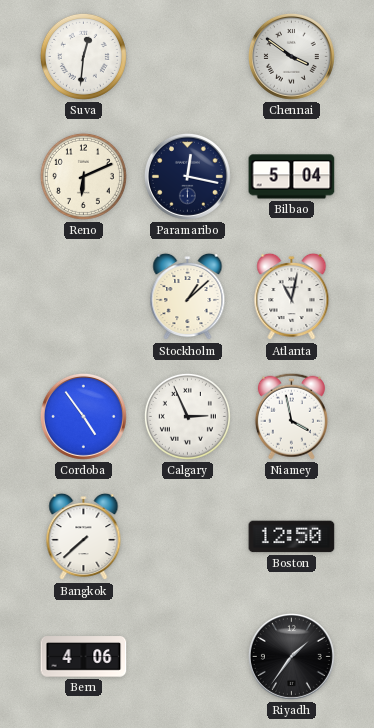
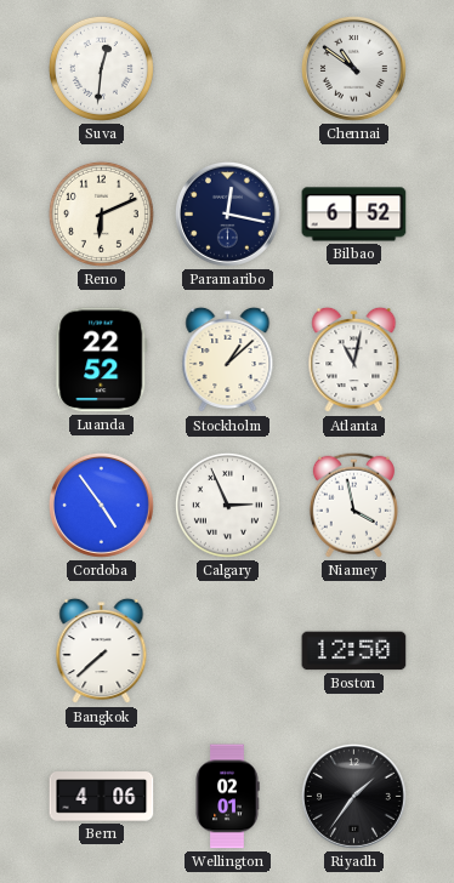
Chennai: 3:51 -> 10:51
Bilbao: 5:04 -> 6:52
Luanda: none -> 22:52
Wellington: none -> 02:01
